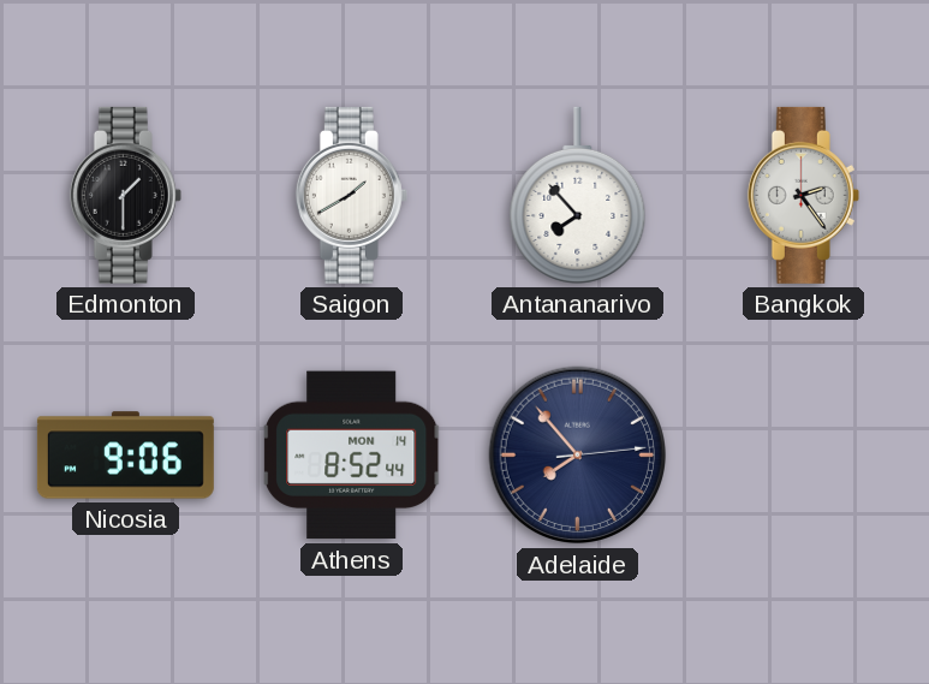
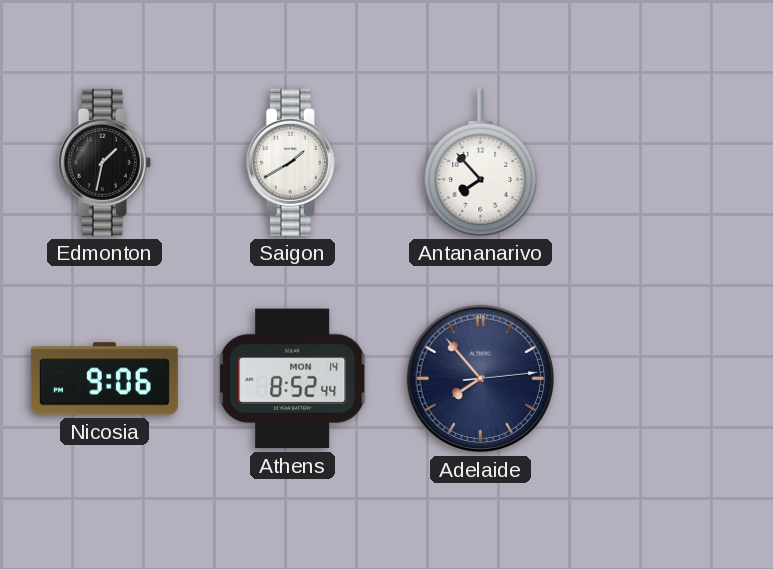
Edmonton: 1:30 -> 1:32
Bangkok: 2:24 -> none
